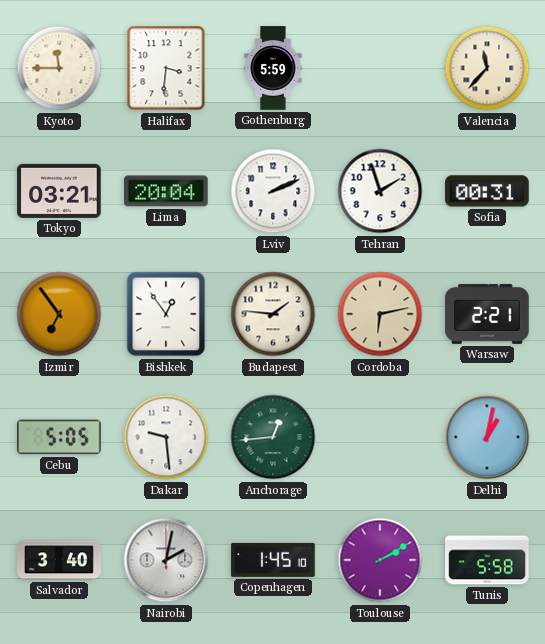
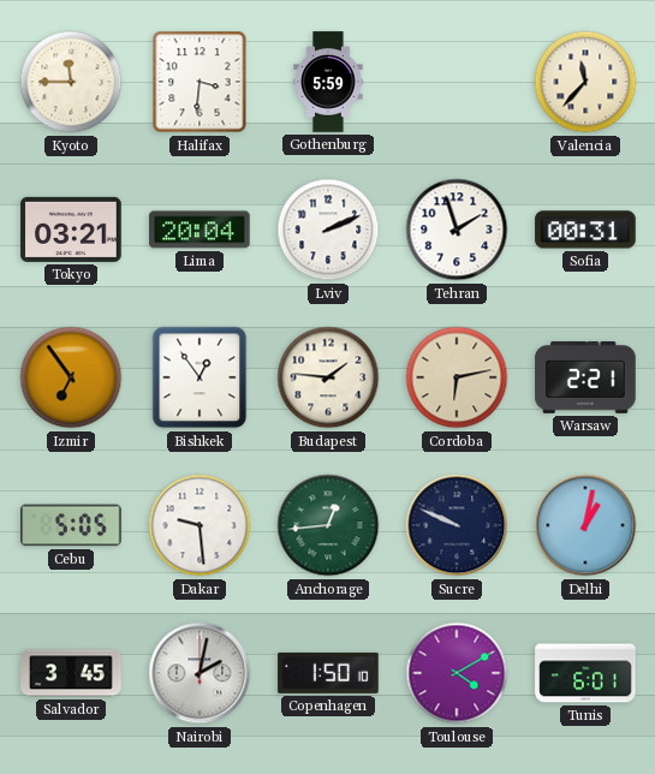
Sucre: none -> 9:49
Salvador: 3:40 -> 3:45
Copenhagen: 1:45 -> 1:50
Toulouse: 2:10 -> 4:10
Tunis: 5:58 -> 6:01
